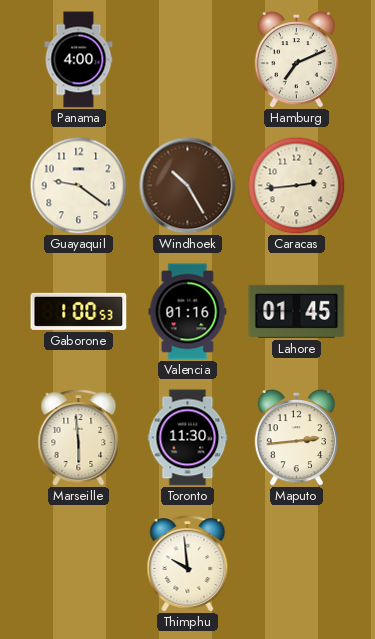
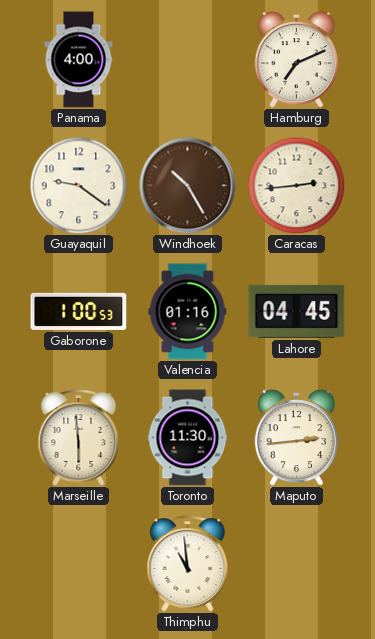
Lahore: 01:45 -> 04:45
Thimphu: 9:59 -> 10:59
